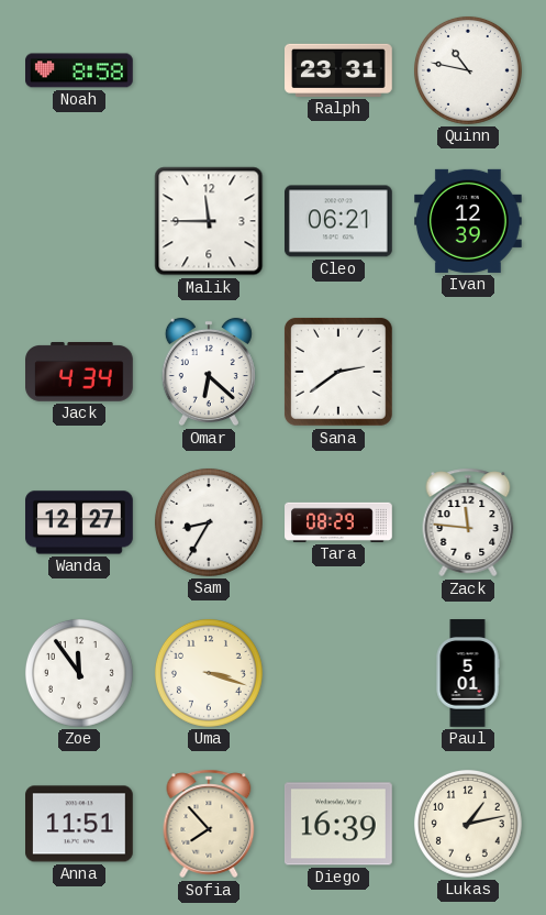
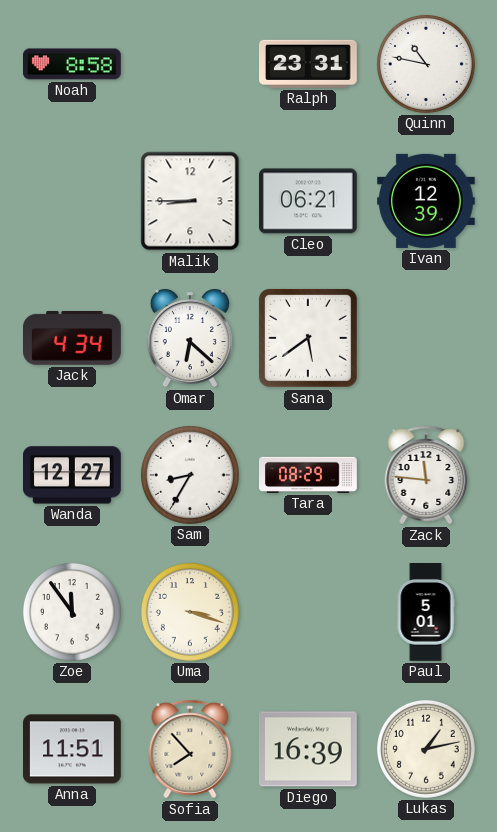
Malik: 11:45 -> 8:45
Sana: 2:39 -> 5:39
